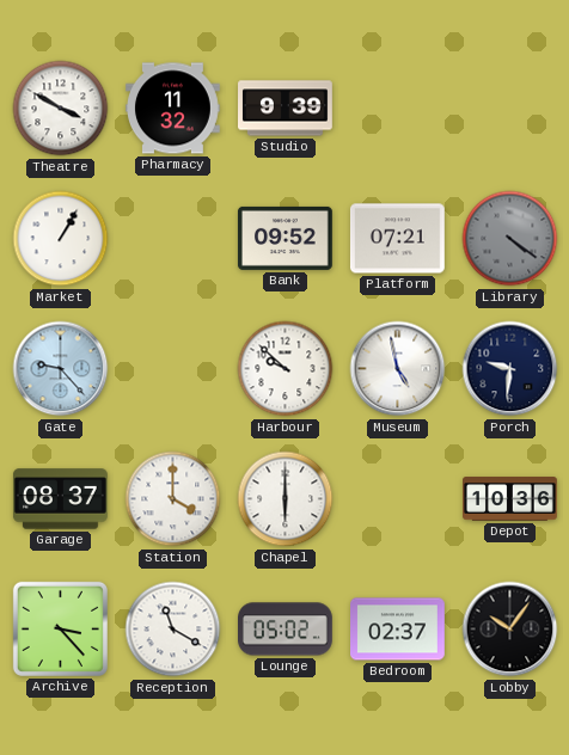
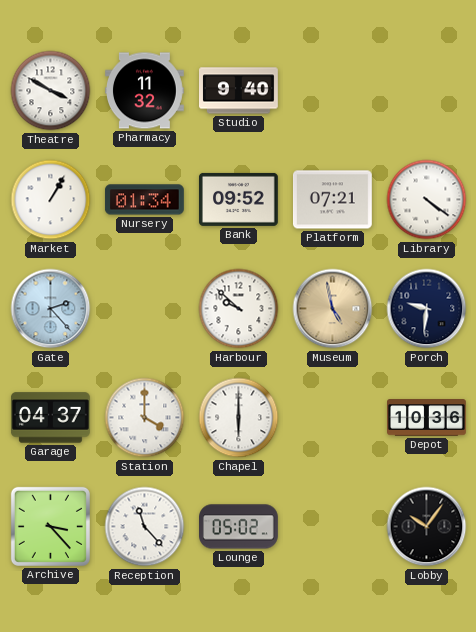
Studio: 9:39 -> 9:40
Nursery: none -> 01:34
Library dial: grey -> white
Gate: 9:23 -> 2:23
Museum dial: white -> champagne
Garage: 08:37 -> 04:37
Reception: 11:20 -> 11:23
Bedroom: 02:37 -> none
